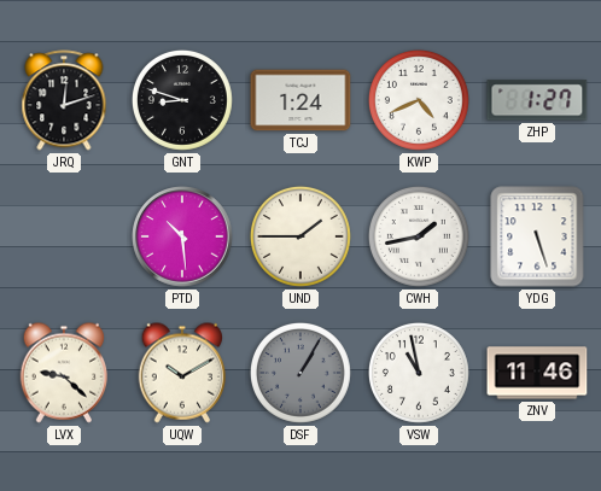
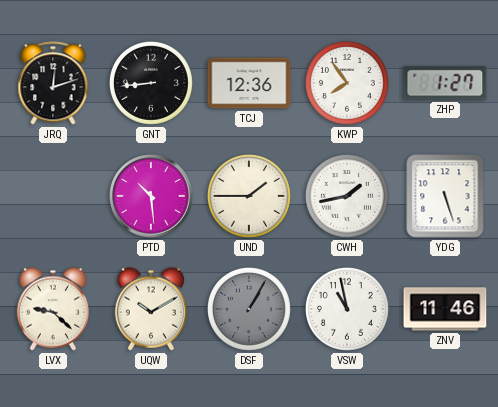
GNT: 8:48 -> 8:44
TCJ: 1:24 -> 12:36
KWP: 4:41 -> 7:54
